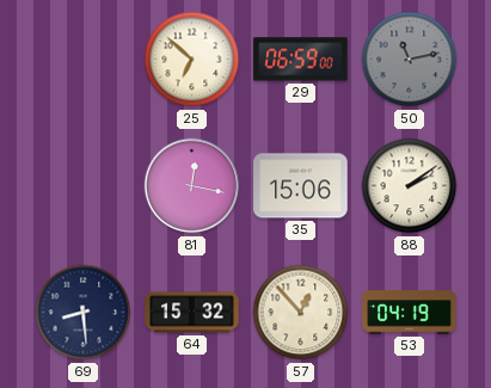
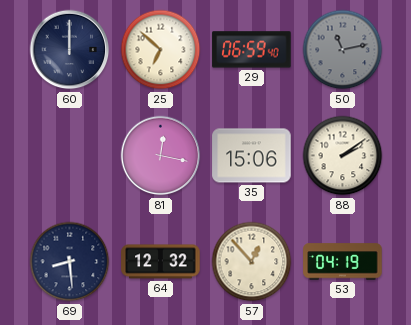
60: none -> 12:00
29: 06:59:00 -> 06:59:40
64: 15:32 -> 12:32
